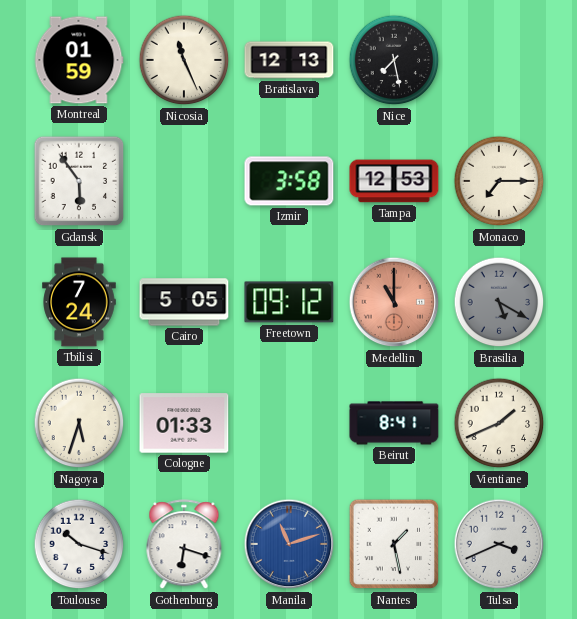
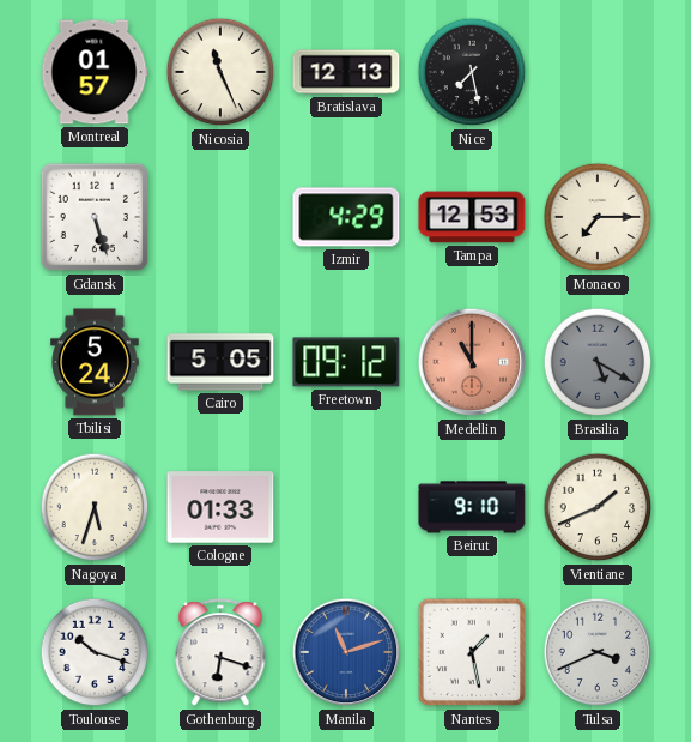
Montreal: 01:59 -> 01:57
Gdansk: 5:54 -> 5:27
Izmir: 3:58 -> 4:29
Tbilisi: 7:24 -> 5:24
Beirut: 8:41 -> 9:10
